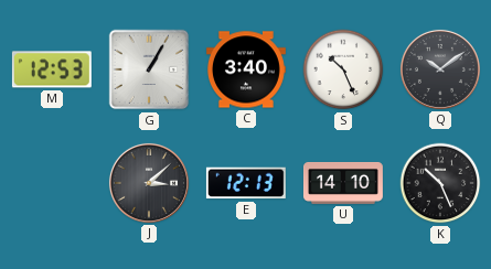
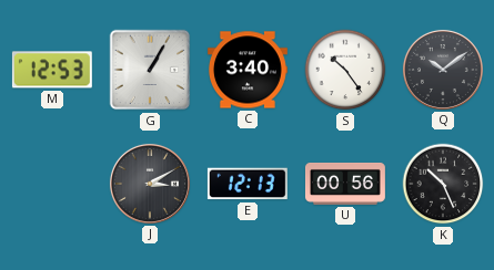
S: 10:26 -> 10:24
J: 3:08 -> 3:10
U: 14:10 -> 00:56
